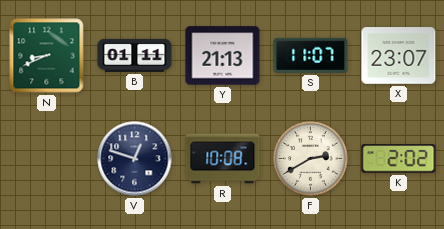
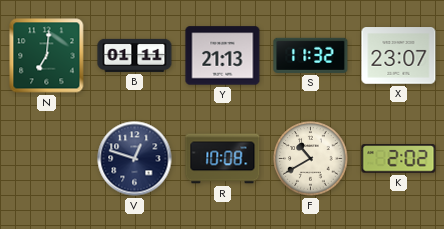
N: 8:41 -> 7:01
S: 11:07 -> 11:32
F: 2:40 -> 10:40
